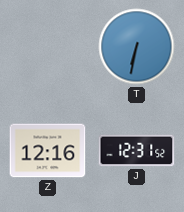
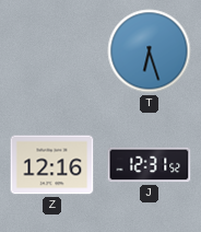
T: 6:32 -> 6:27
